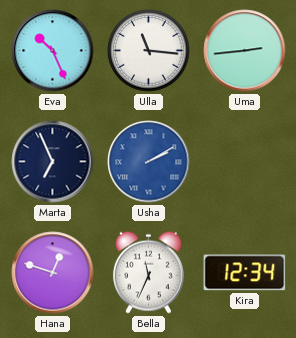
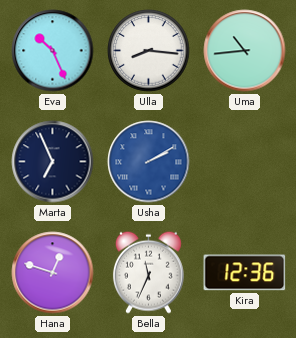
Ulla: 11:16 -> 8:16
Uma: 2:44 -> 10:44
Kira: 12:34 -> 12:36
